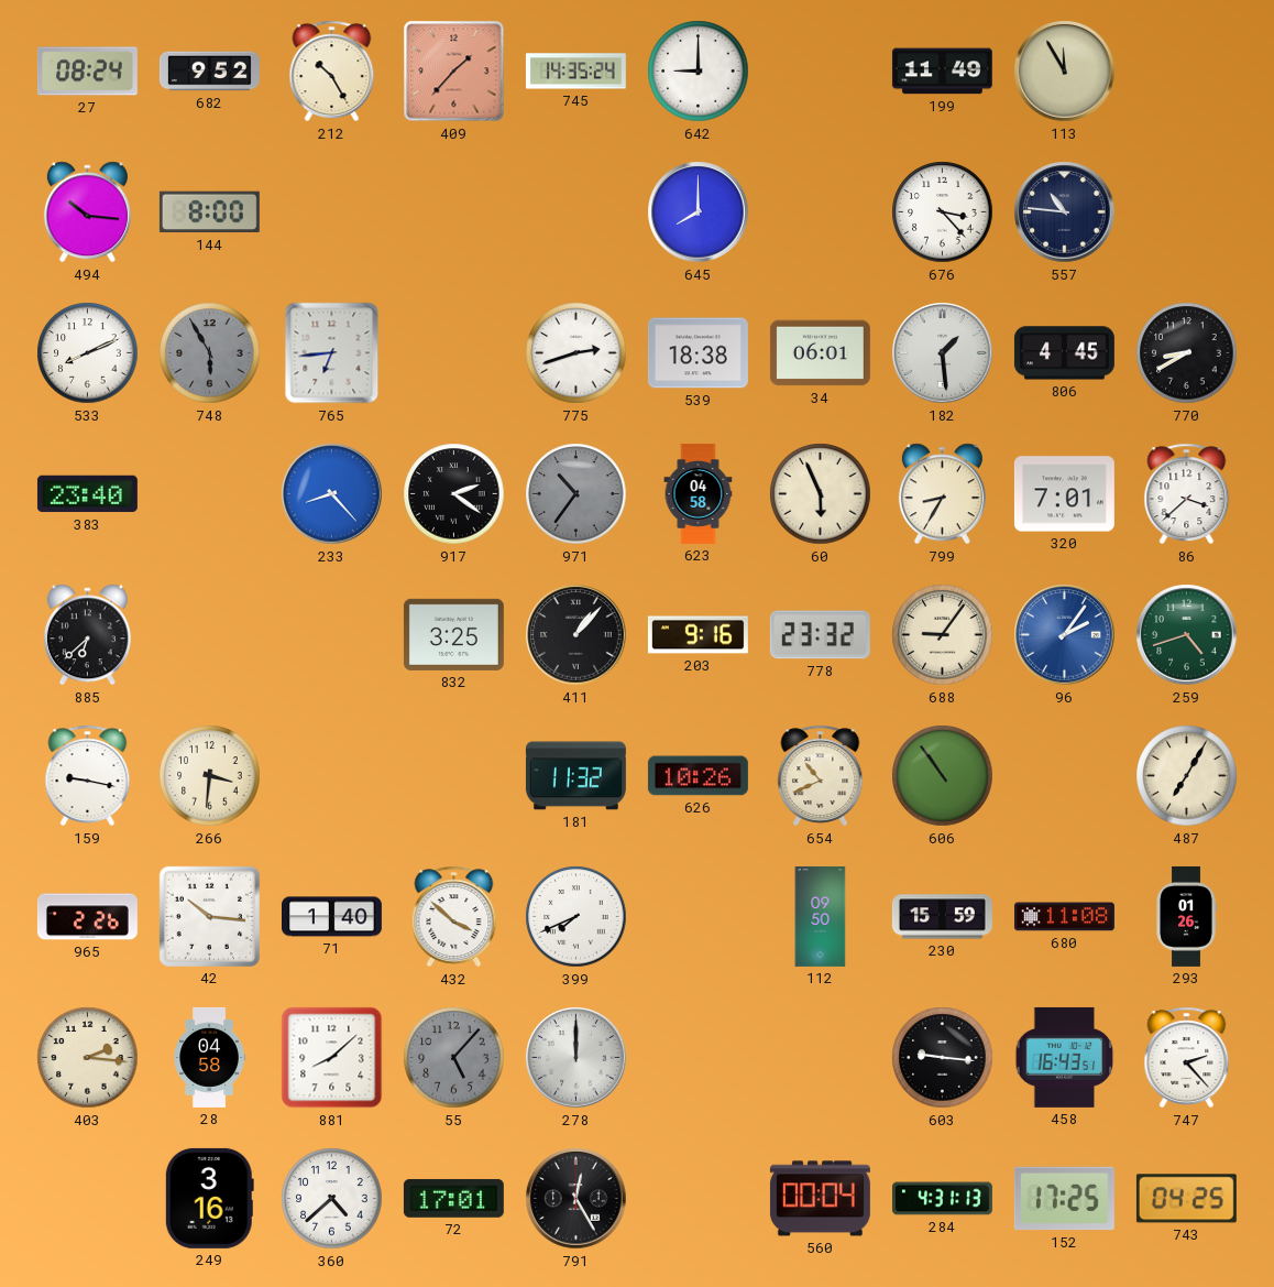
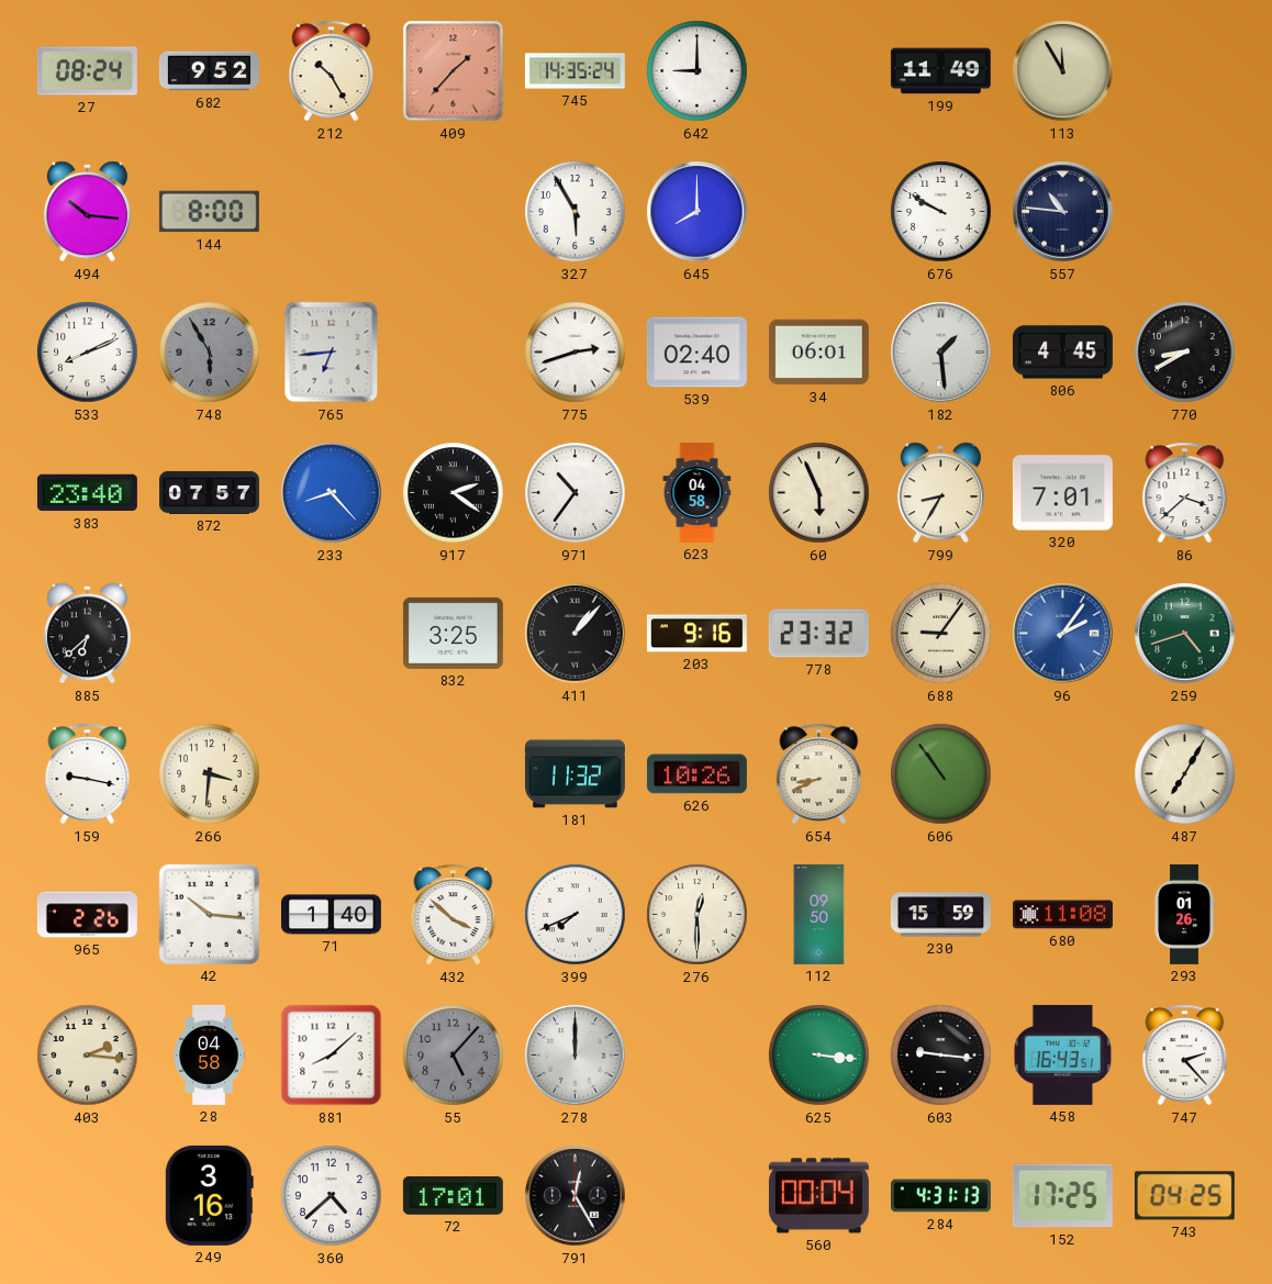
327: none -> 5:55
676: 3:23 -> 9:50
539: 18:38 -> 02:40
872: none -> 07:57
971 dial: grey -> white
654: 10:41 -> 8:41
276: none -> 12:30
625: none -> 3:16
